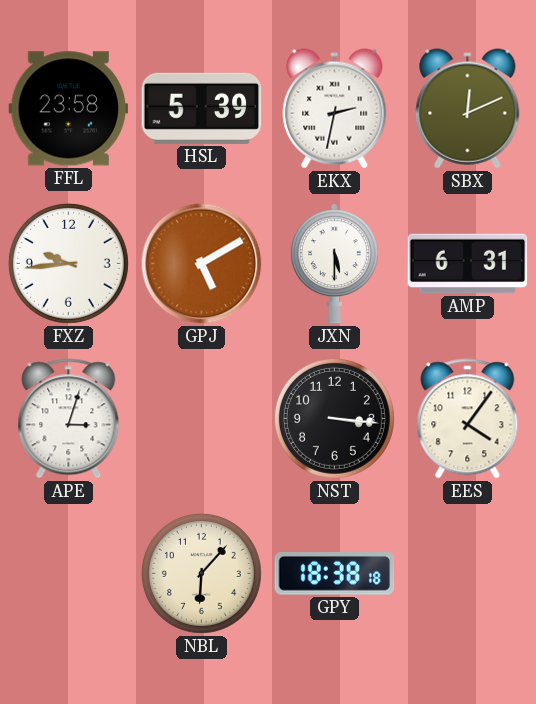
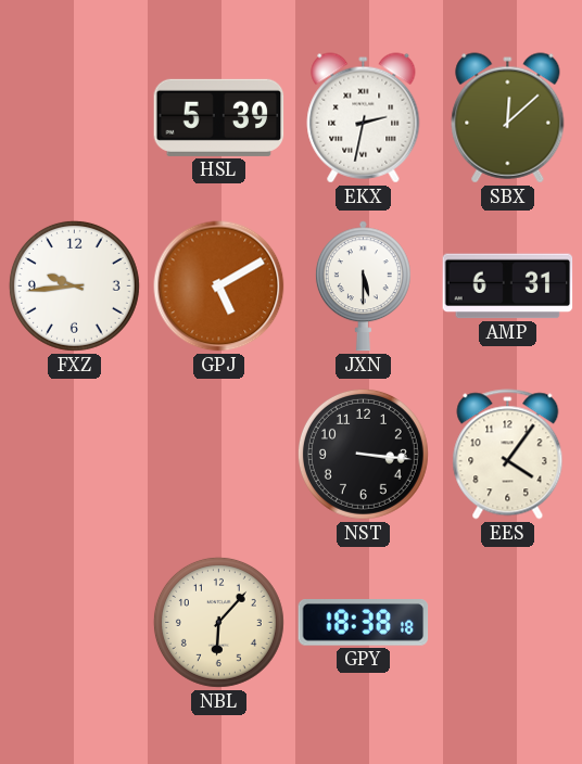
FFL: 23:58 -> none
SBX: 12:11 -> 12:08
APE: 3:03 -> none
